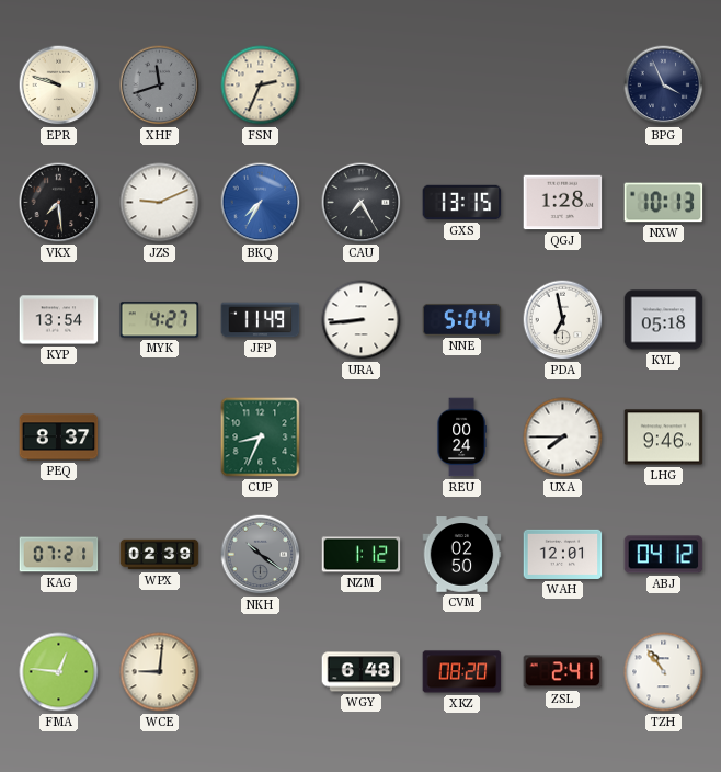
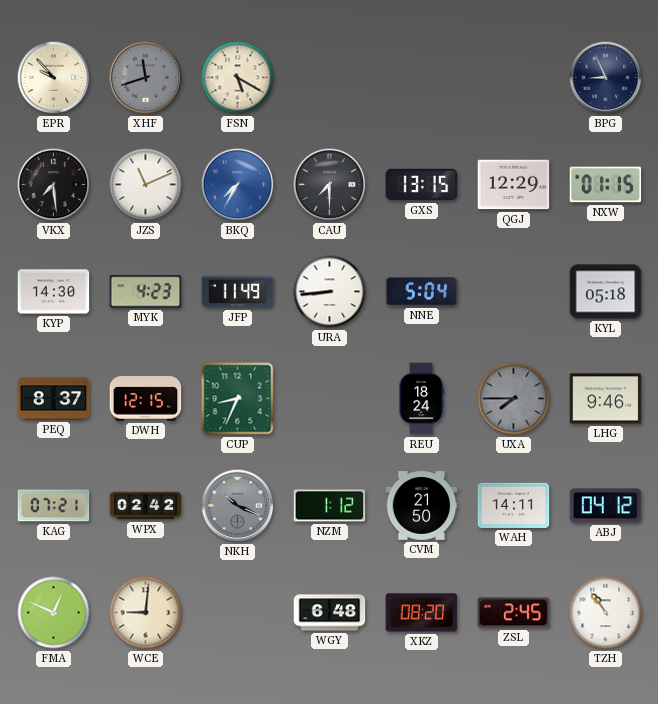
EPR: 9:48 -> 9:53
FSN: 2:34 -> 5:20
BPG: 3:56 -> 8:56
JZS: 9:11 -> 11:11
CAU: 7:25 -> 7:30
QGJ: 1:28 -> 12:29
NXW: 10:13 -> 01:15
KYP: 13:54 -> 14:30
MYK: 4:27 -> 4:23
PDA: 6:58 -> none
DWH: none -> 12:15
REU: 00:24 -> 18:24
UXA dial: white -> grey
WPX: 02:39 -> 02:42
NKH: 10:21 -> 10:19
CVM: 02:50 -> 21:50
WAH: 12:01 -> 14:11
FMA: 12:46 -> 12:49
ZSL: 2:41 -> 2:45
